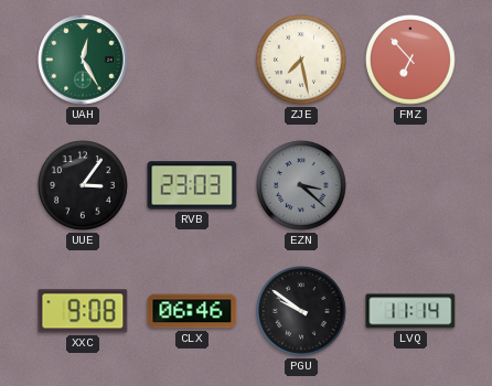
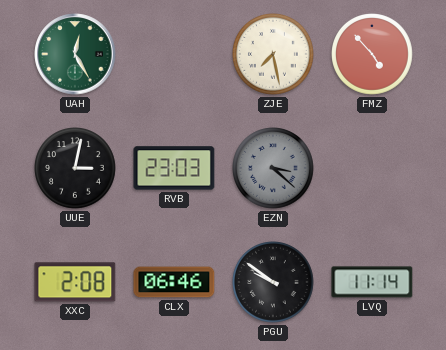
FMZ: 6:53 -> 4:53
UUE: 3:06 -> 3:02
XXC: 9:08 -> 2:08
